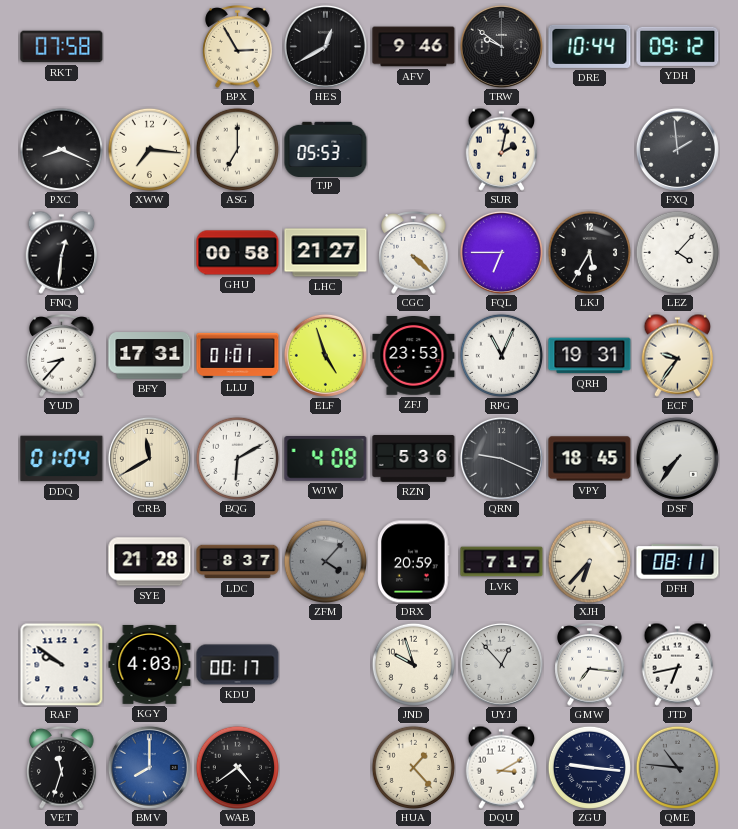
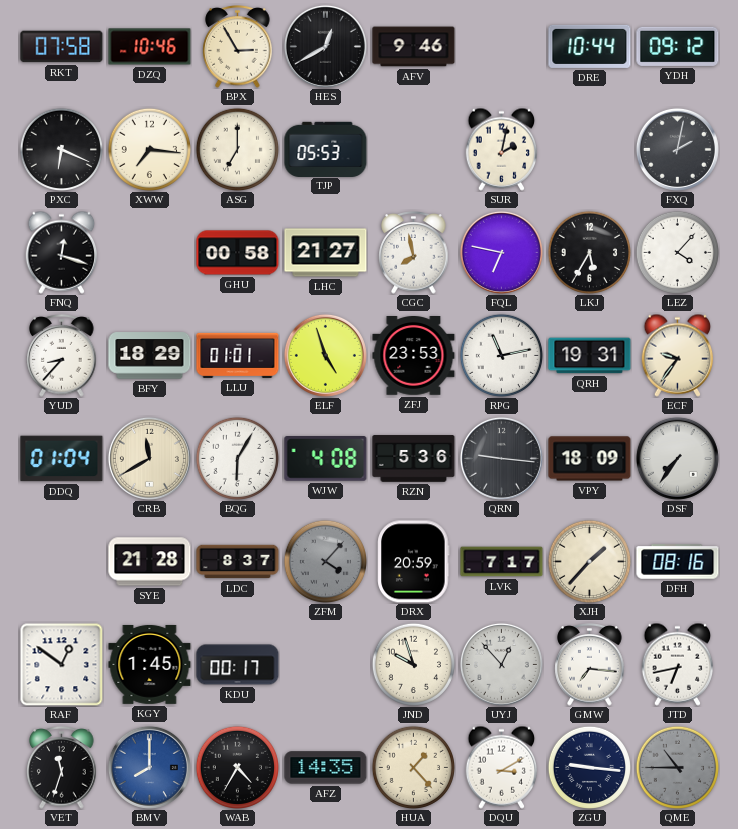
DZQ: none -> 10:46
TRW: 9:51 -> none
PXC: 8:19 -> 6:19
FXQ: 1:59 -> 2:02
FNQ: 12:31 -> 12:18
CGC: 4:22 -> 7:58
FQL: 6:45 -> 6:47
BFY: 17:31 -> 18:29
RPG: 11:04 -> 11:13
BQG: 6:10 -> 6:05
QRN: 9:19 -> 9:16
VPY: 18:45 -> 18:09
XJH: 6:37 -> 1:37
DFH: 08:11 -> 08:16
RAF: 9:51 -> 12:51
KGY: 4:03 -> 1:45
WAB: 4:39 -> 4:35
AFZ: none -> 14:35
QME: 10:46 -> 10:45
